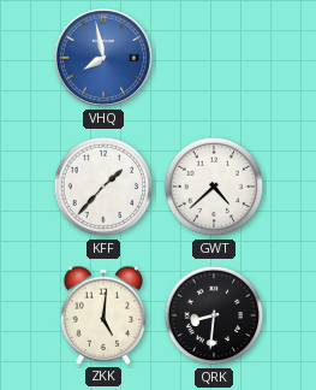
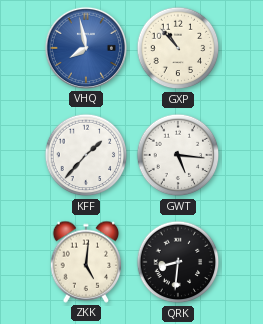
GXP: none -> 10:53
GWT: 4:38 -> 5:16
